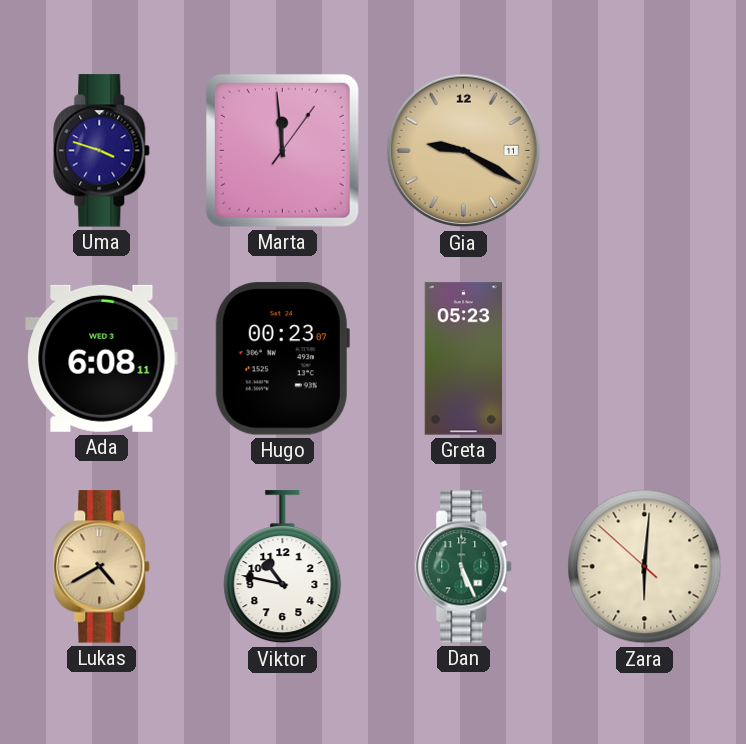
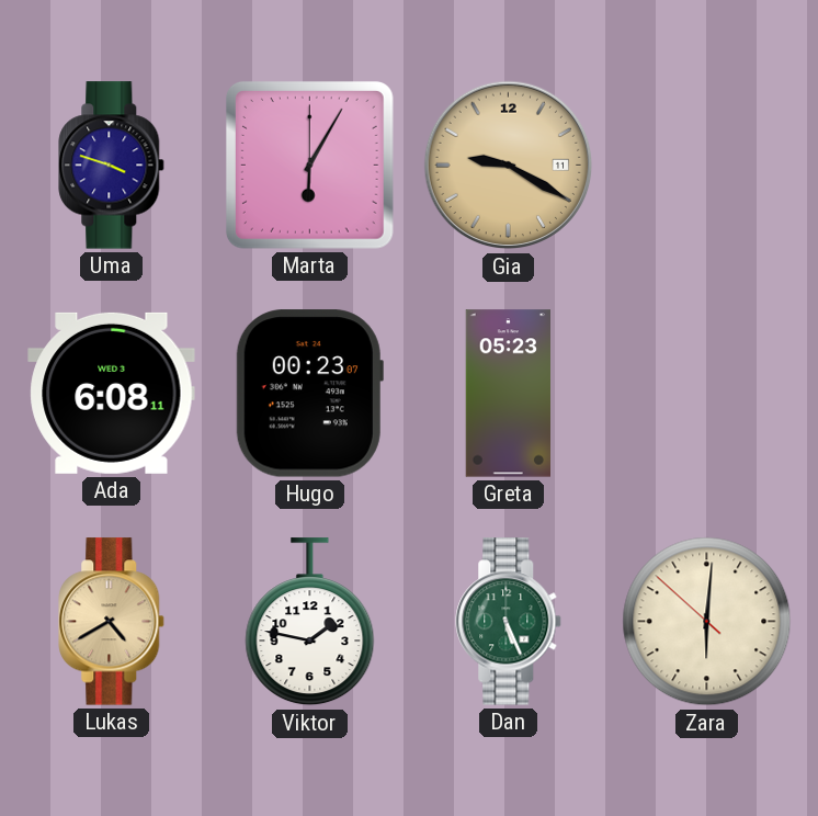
Marta: 11:59 -> 6:05
Viktor: 10:47 -> 1:47
